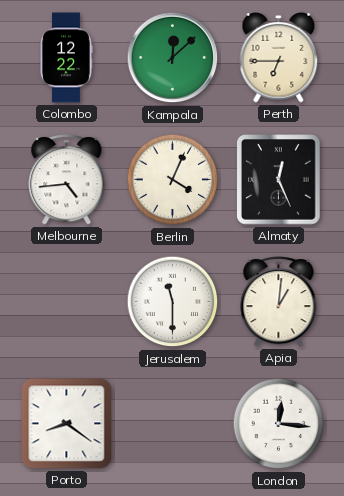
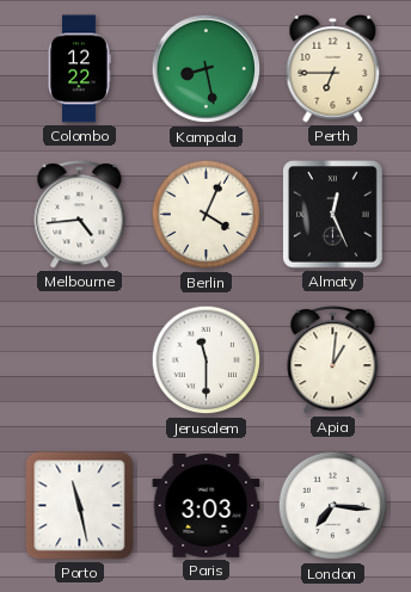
Kampala: 12:08 -> 8:28
Porto: 8:21 -> 11:28
Paris: none -> 3:03
London: 12:16 -> 7:16
